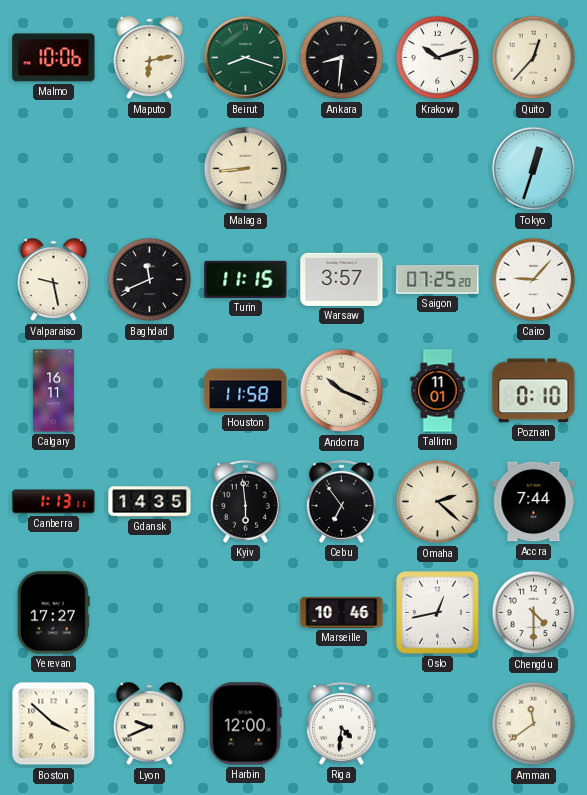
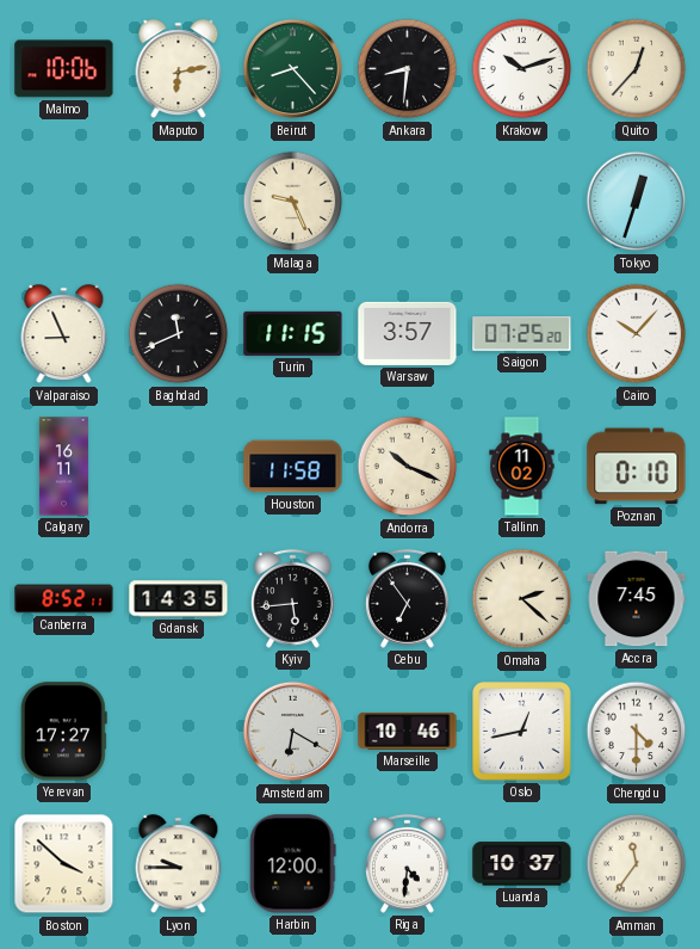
Beirut: 8:18 -> 8:23
Malaga: 8:44 -> 9:26
Valparaiso: 9:28 -> 8:56
Cairo: 9:07 -> 10:07
Tallinn: 11:01 -> 11:02
Canberra: 1:13 -> 8:52
Kyiv: 5:59 -> 5:44
Accra: 7:44 -> 7:45
Amsterdam: none -> 6:20
Lyon: 9:41 -> 9:45
Luanda: none -> 10:37
Amman: 11:39 -> 11:36
